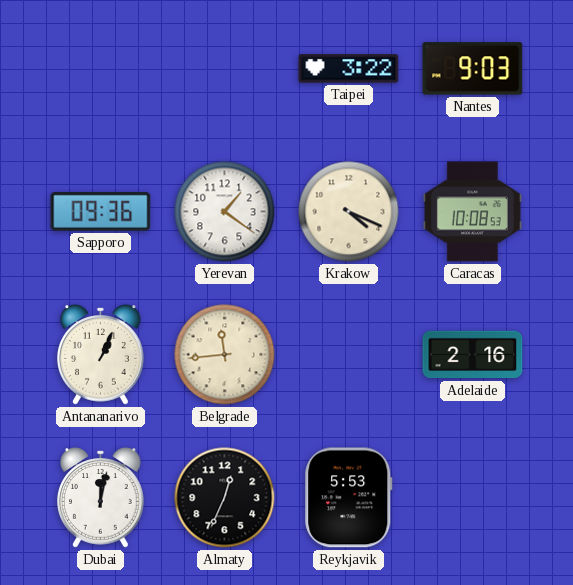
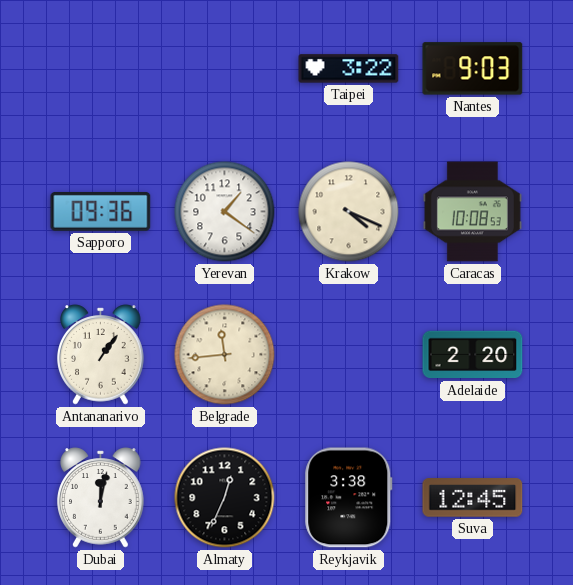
Antananarivo: 1:04 -> 1:06
Adelaide: 2:16 -> 2:20
Reykjavik: 5:53 -> 3:38
Suva: none -> 12:45
